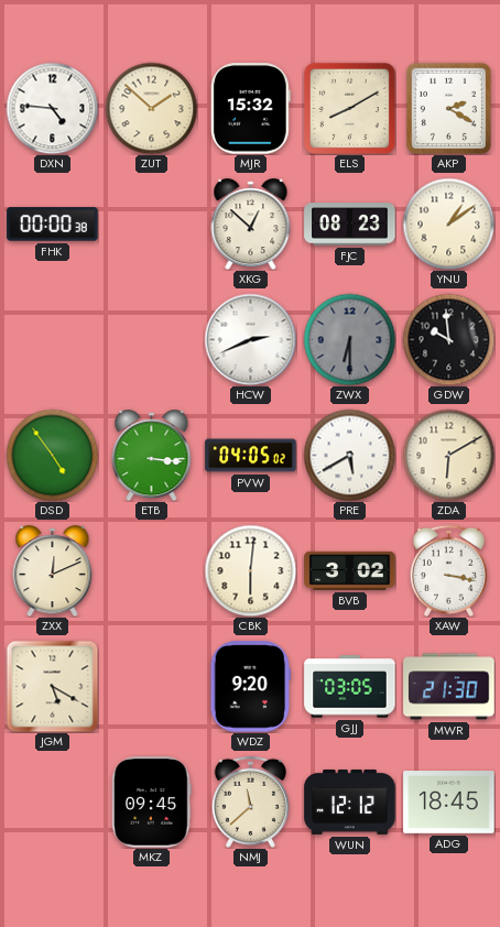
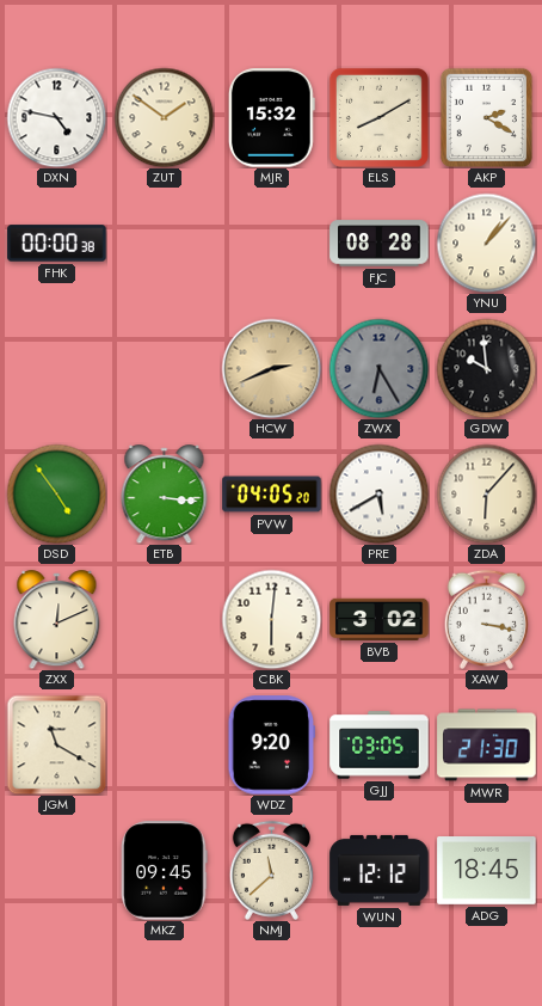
DXN: 4:46 -> 4:47
ZUT: 1:52 -> 1:51
XKG: 12:52 -> none
FJC: 08:23 -> 08:28
YNU: 1:09 -> 1:07
HCW dial: white -> champagne
ZWX: 6:30 -> 6:25
PVW: 04:05:02 -> 04:05:20
ZDA: 6:10 -> 6:07
JGM: 5:20 -> 11:20
